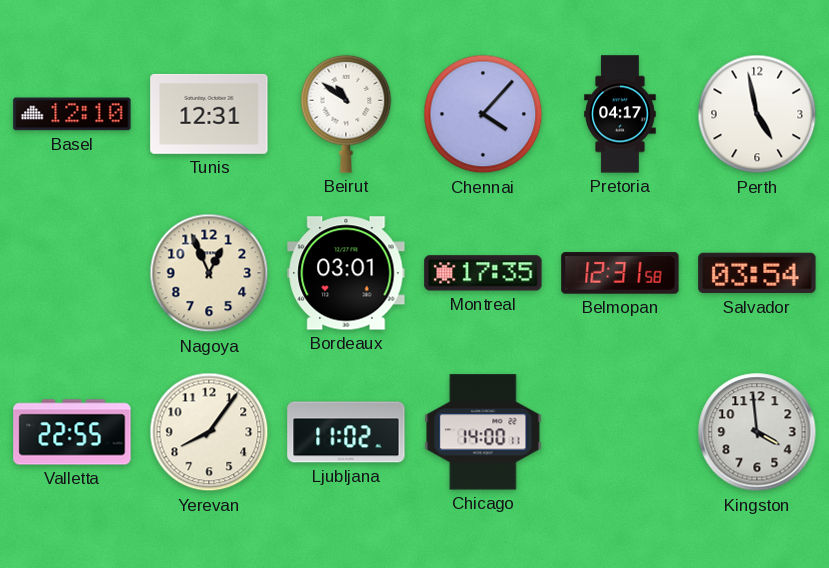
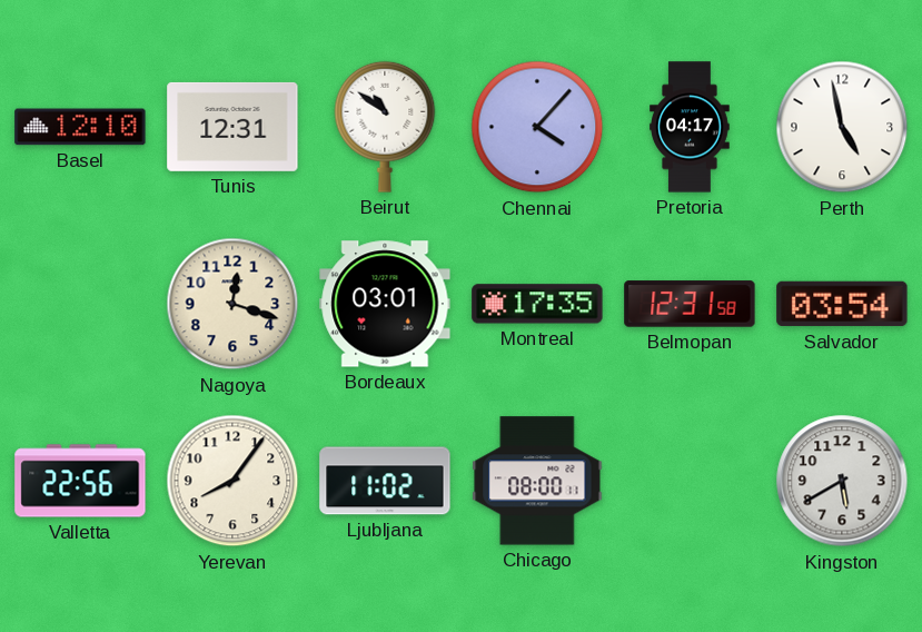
Nagoya: 12:56 -> 12:18
Valletta: 22:55 -> 22:56
Chicago: 14:00 -> 08:00
Kingston: 3:59 -> 5:40
